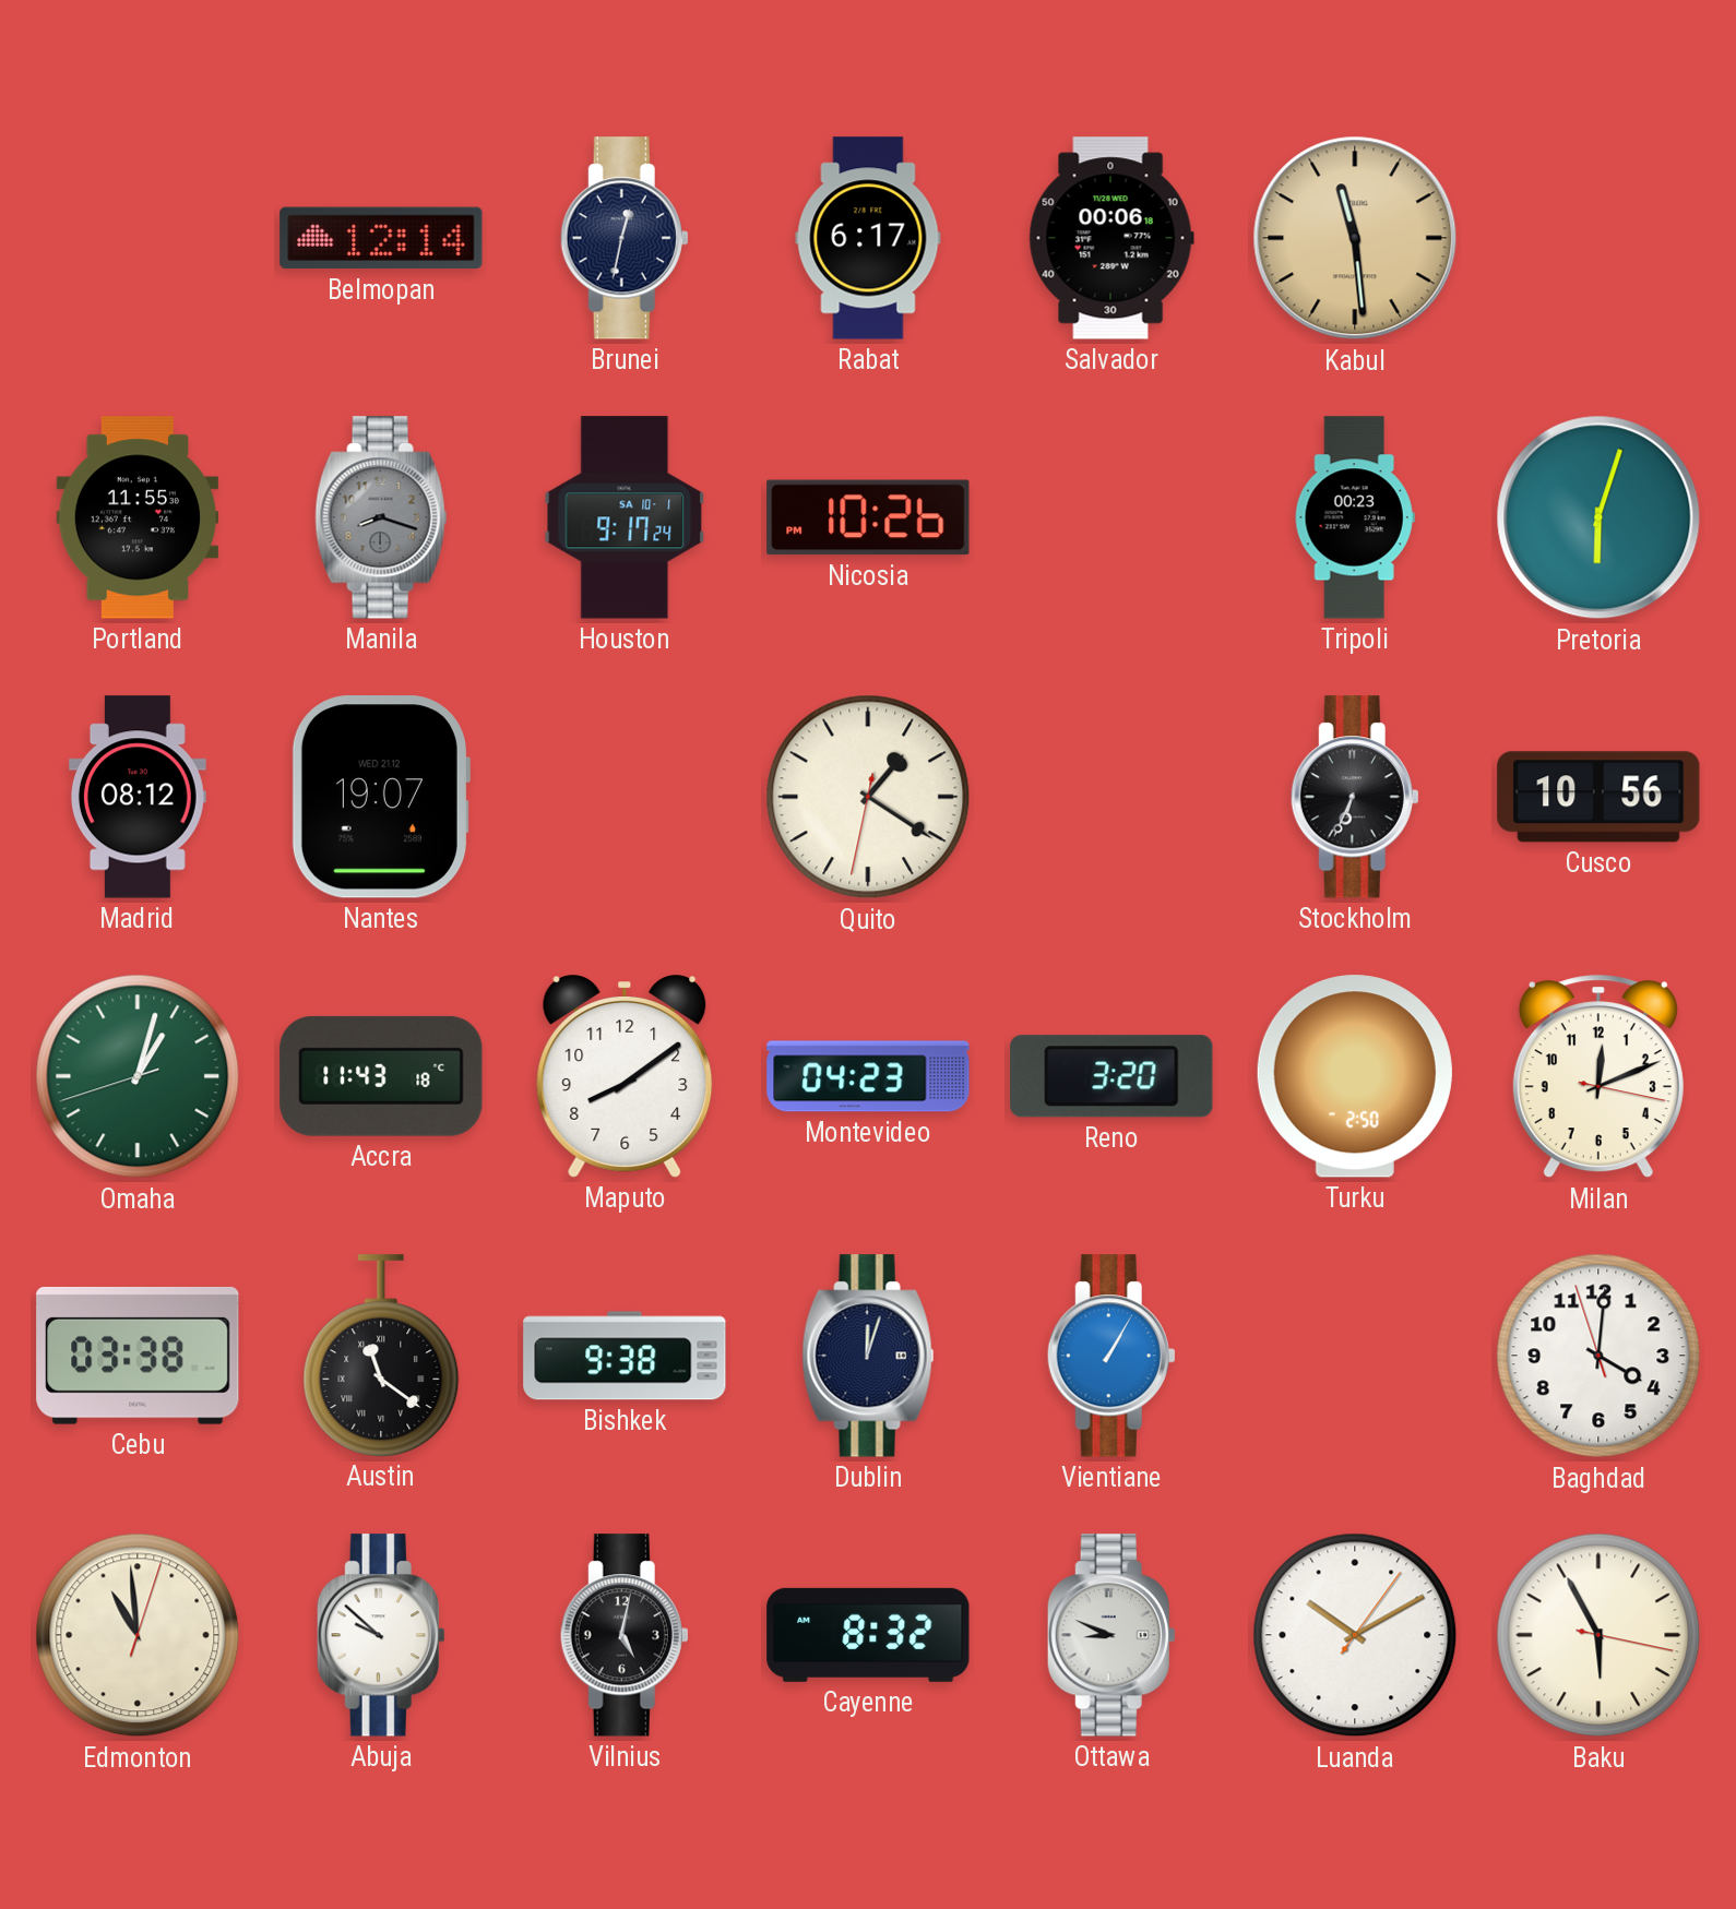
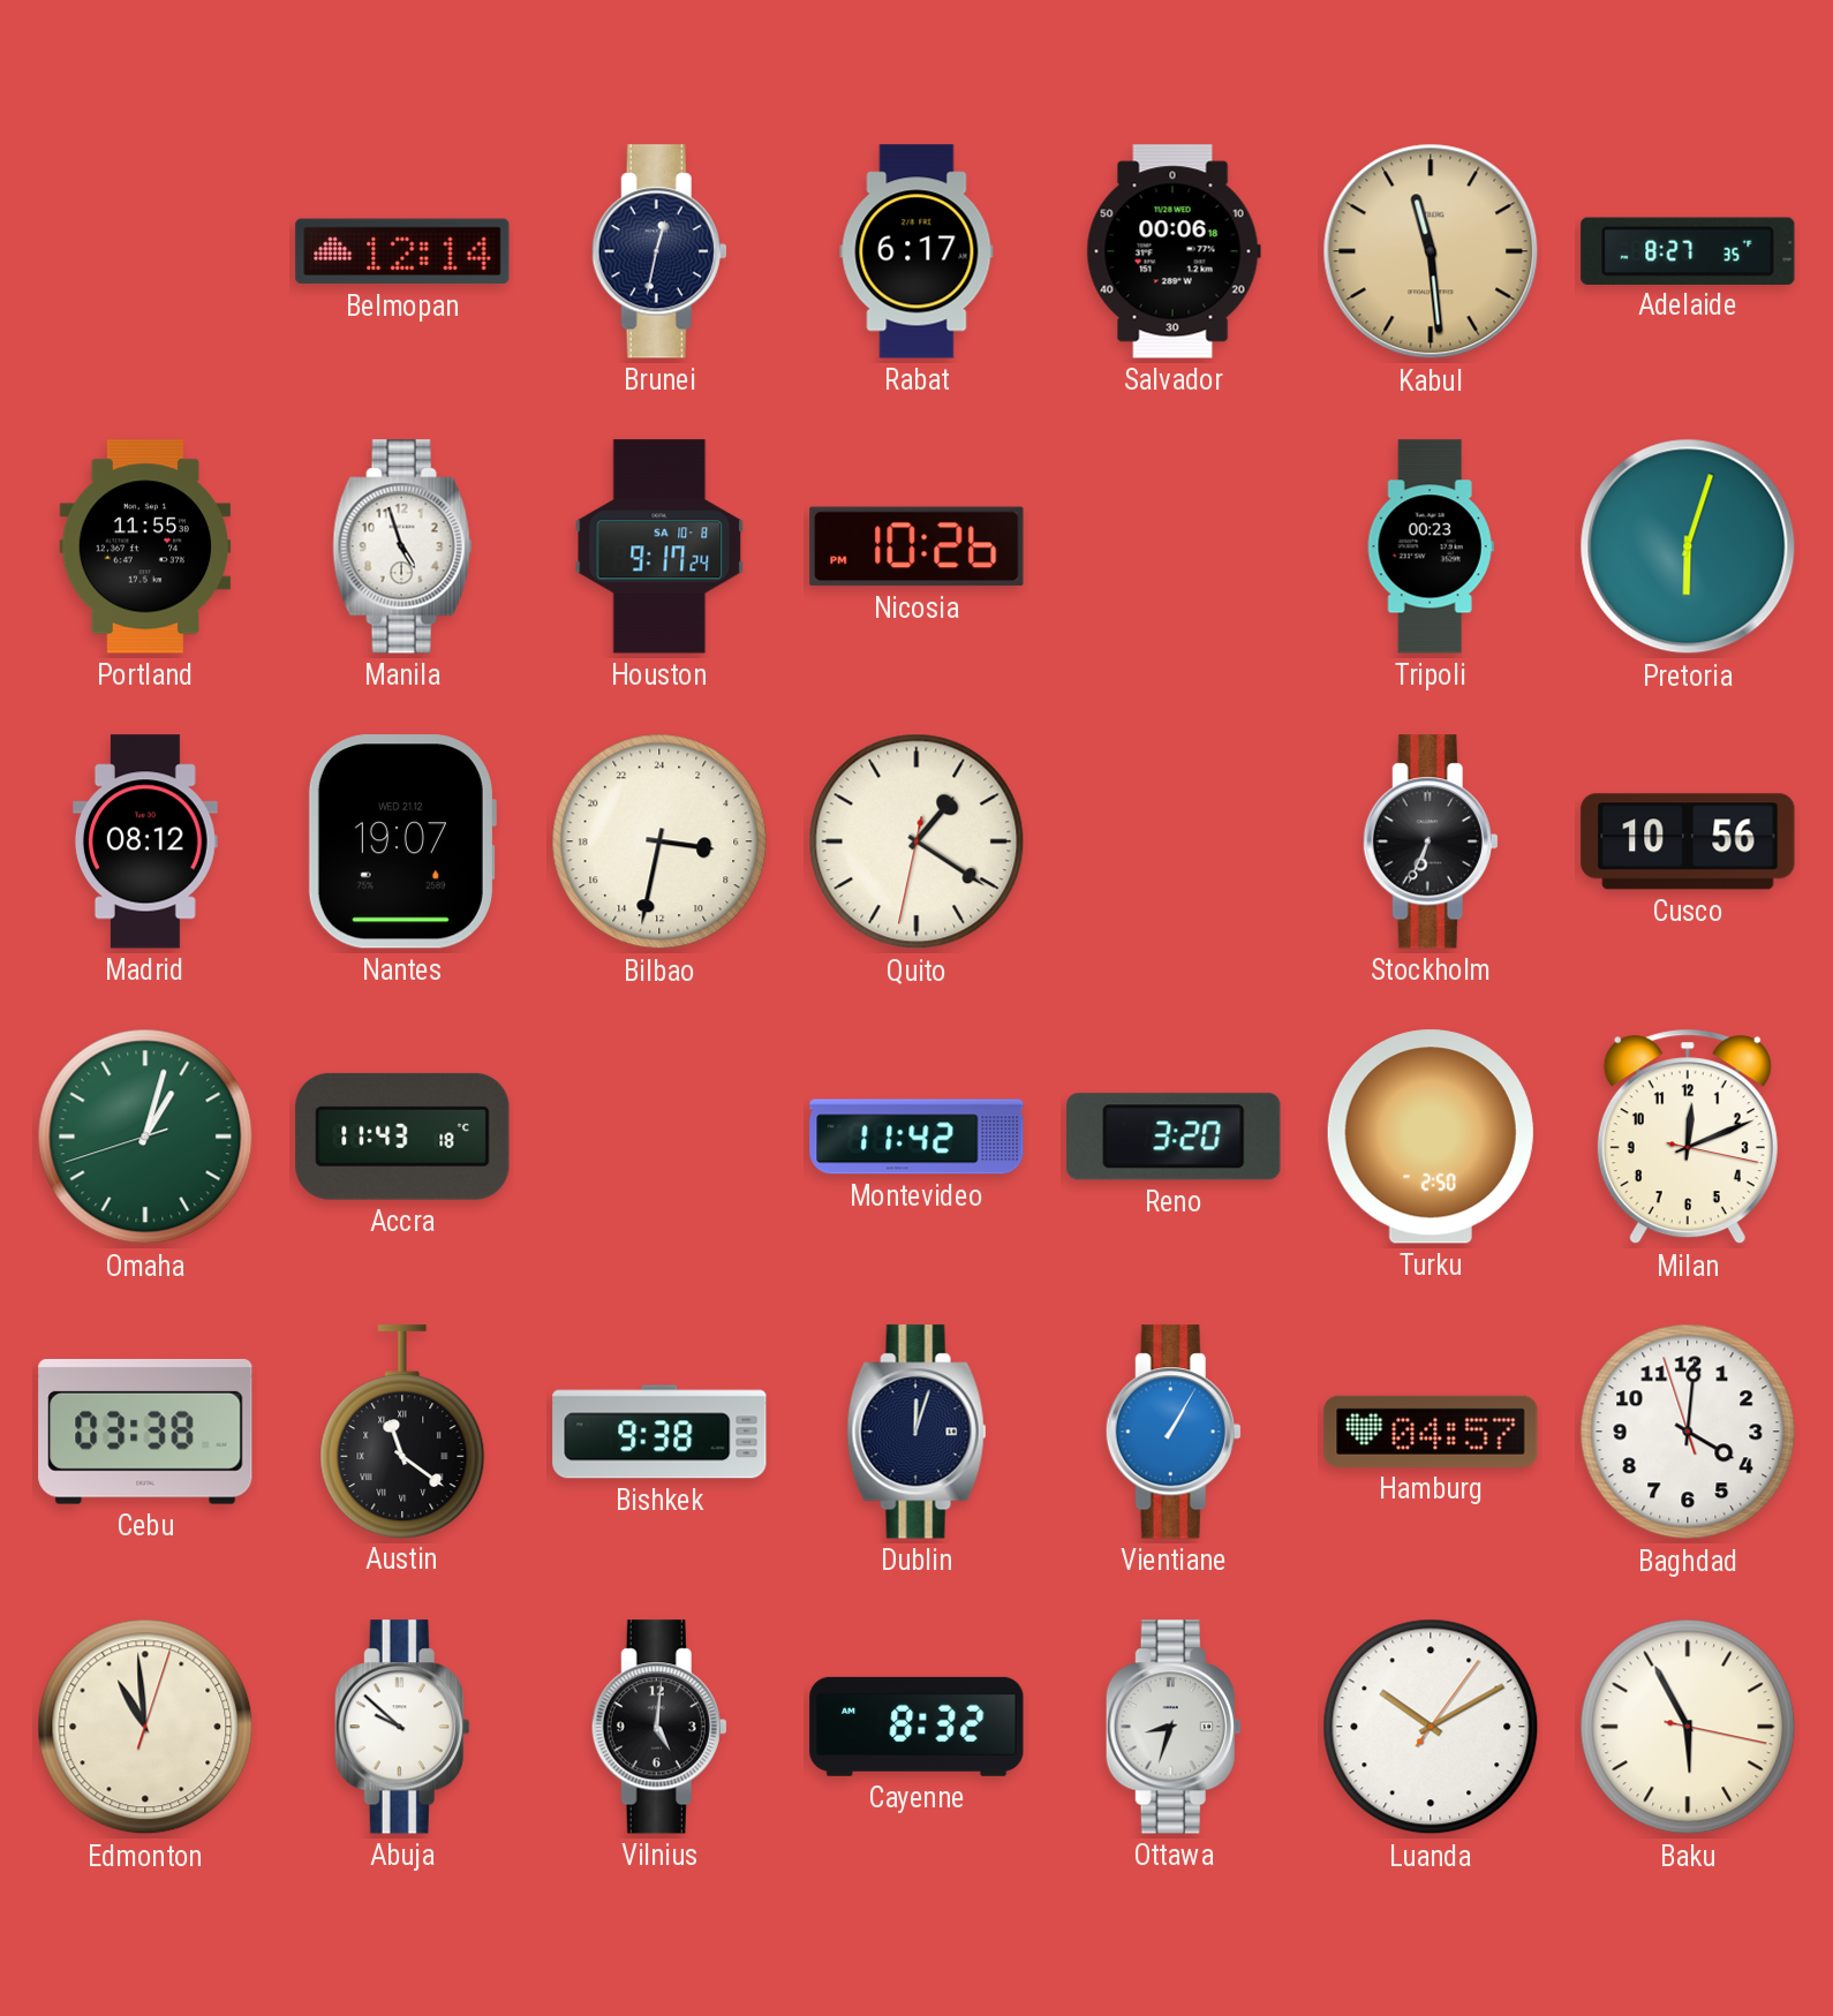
Adelaide: none -> 8:27
Manila: 8:18 -> 4:57
Manila dial: grey -> white
Houston date: SA 10-1 -> SA 10-8
Bilbao: none -> 6:32
Maputo: 8:09 -> none
Montevideo: 04:23 -> 11:42
Hamburg: none -> 04:57
Vilnius: 5:02 -> 5:01
Ottawa: 8:49 -> 8:33
